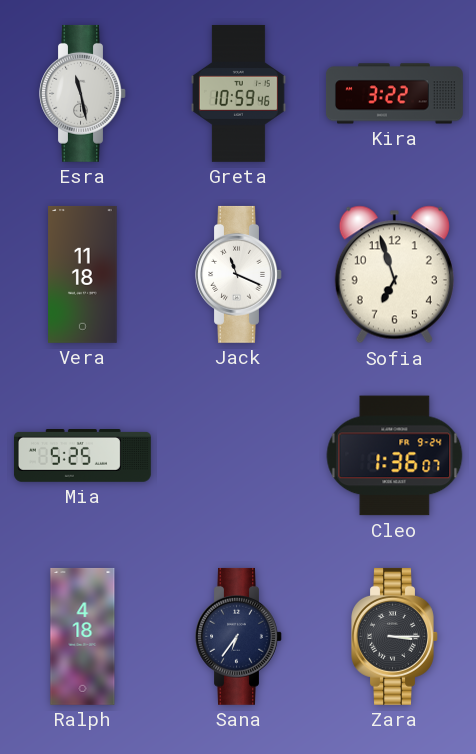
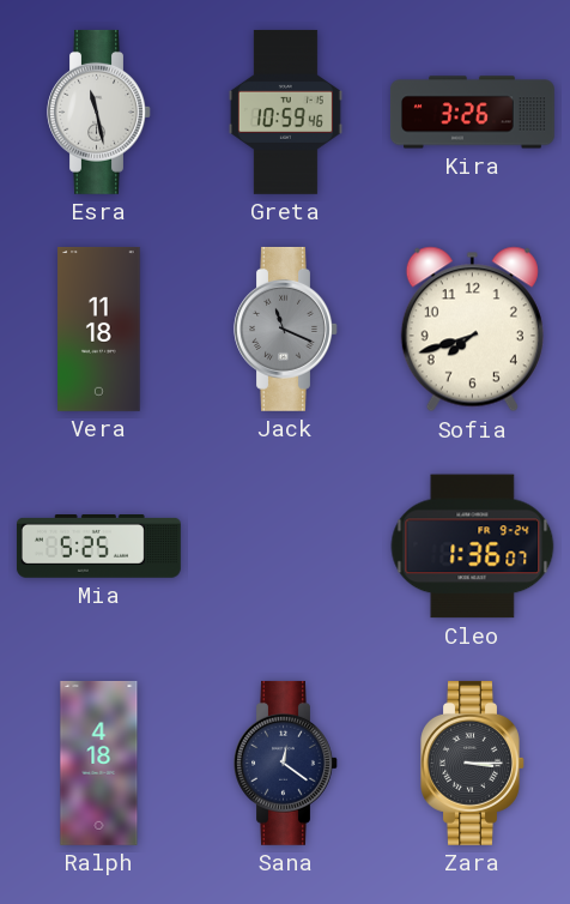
Kira: 3:22 -> 3:26
Jack dial: white -> grey
Sofia: 6:57 -> 7:42
Sana: 6:36 -> 12:21
